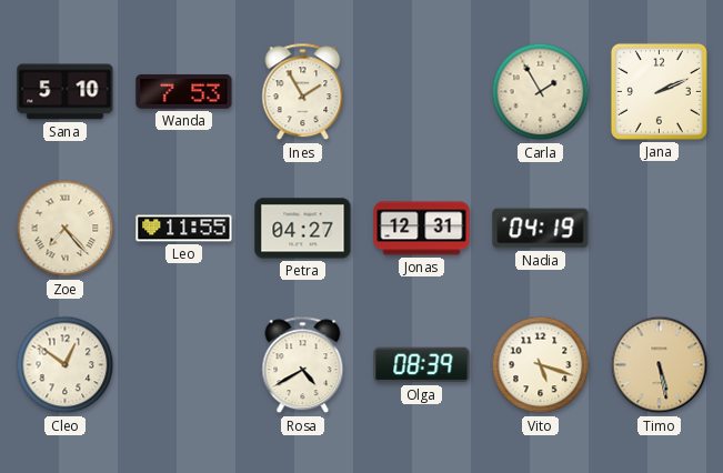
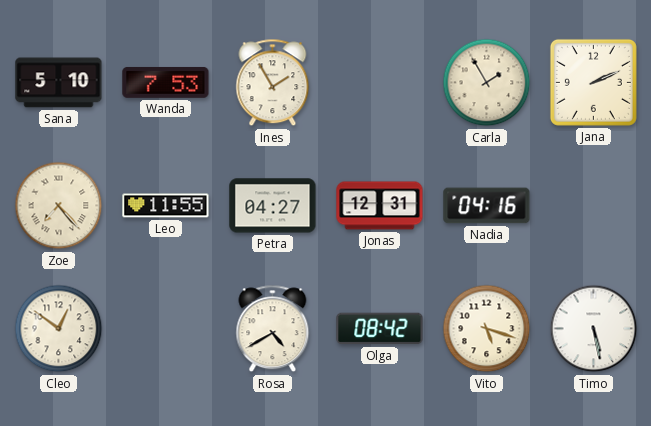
Nadia: 04:19 -> 04:16
Olga: 08:39 -> 08:42
Timo dial: champagne -> white
